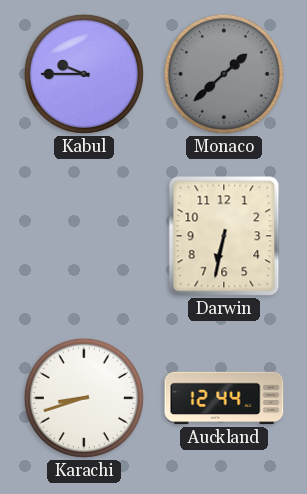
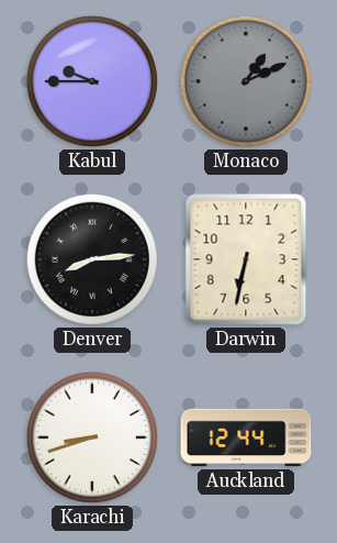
Monaco: 1:38 -> 1:11
Denver: none -> 8:14
